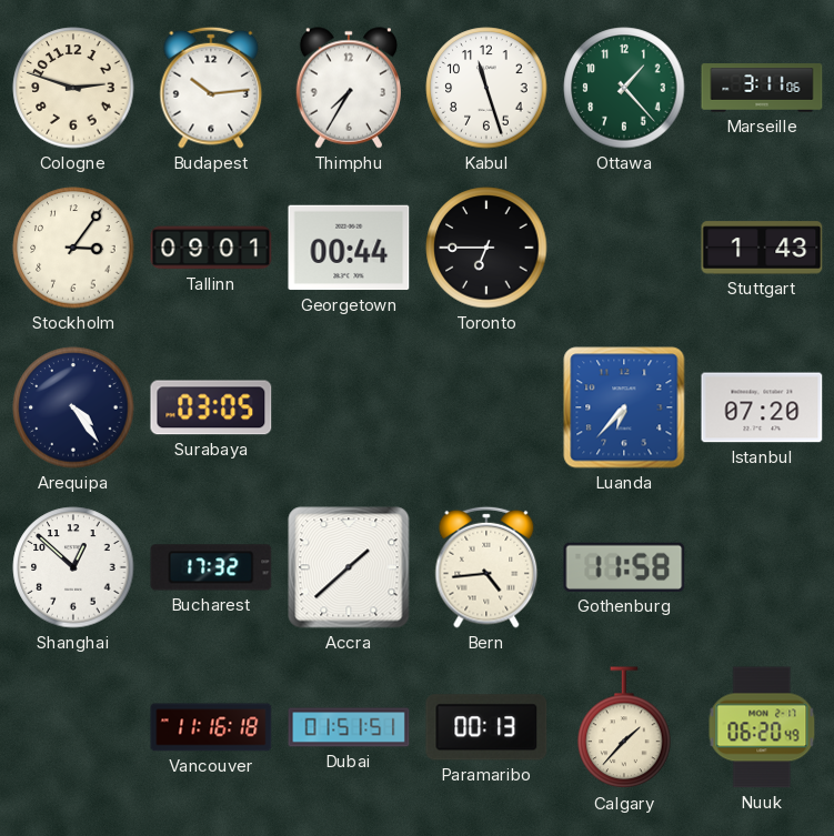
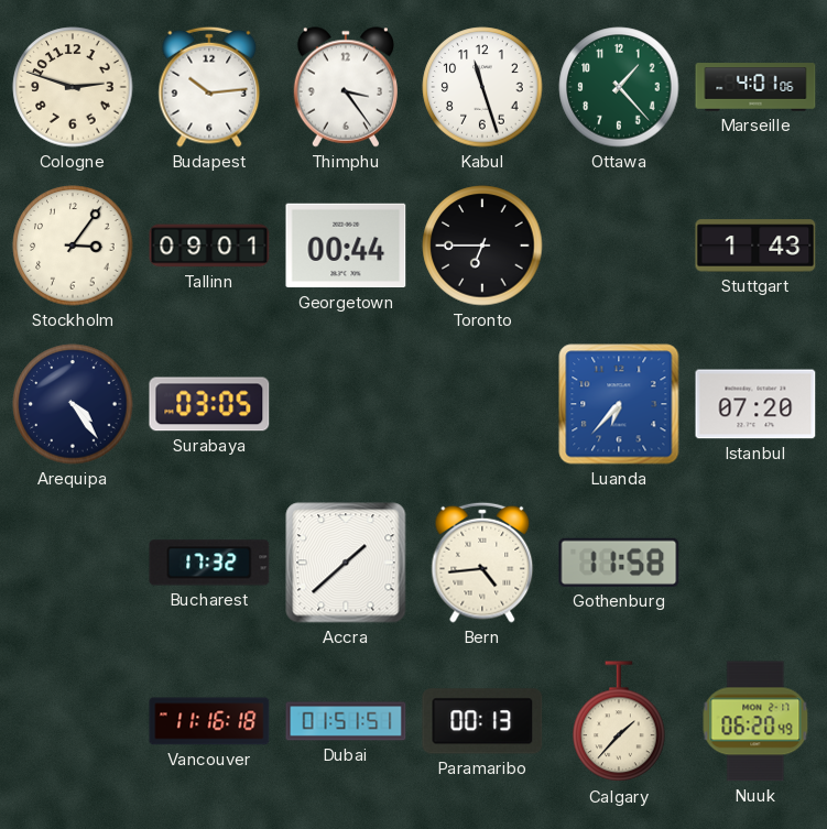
Thimphu: 7:35 -> 3:24
Marseille: 3:11 -> 4:01
Shanghai: 12:52 -> none
